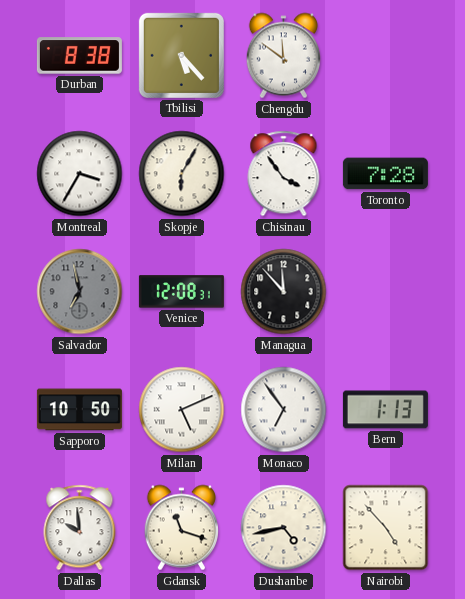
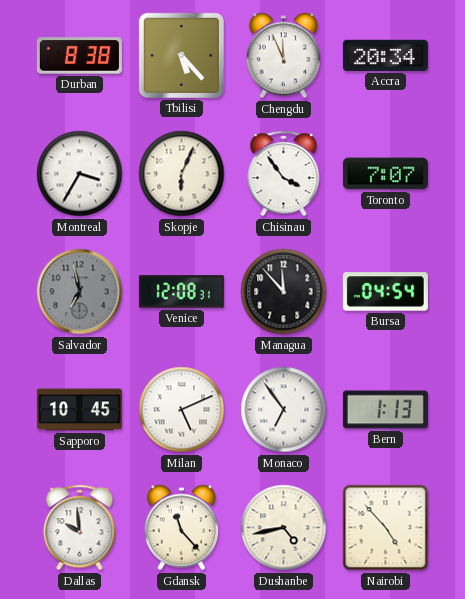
Chengdu: 11:51 -> 11:56
Accra: none -> 20:34
Skopje: 6:05 -> 6:04
Toronto: 7:28 -> 7:07
Bursa: none -> 04:54
Sapporo: 10:50 -> 10:45
Gdansk: 11:18 -> 11:23
